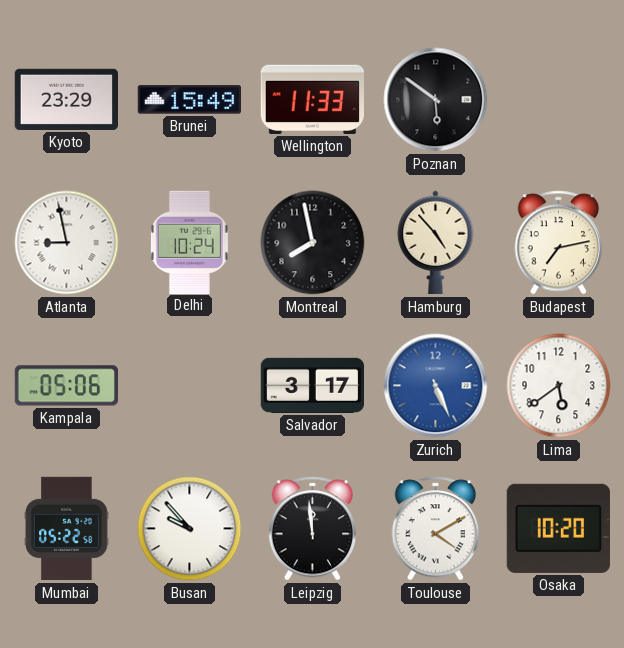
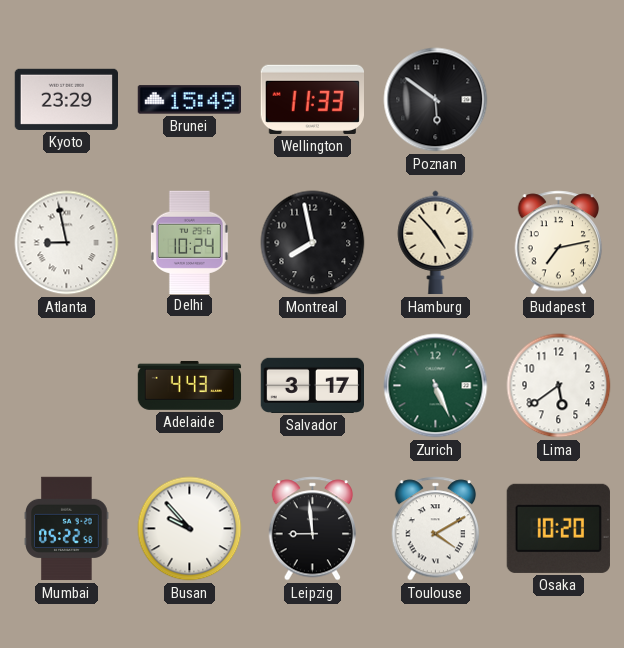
Kampala: 05:06 -> none
Adelaide: none -> 4:43
Zurich dial: blue -> green
Leipzig: 11:59 -> 8:59
